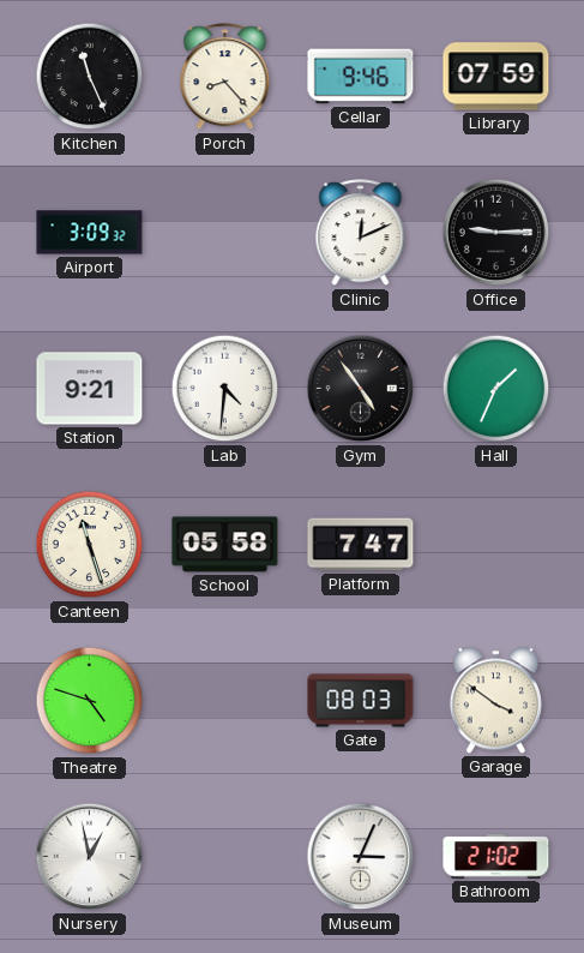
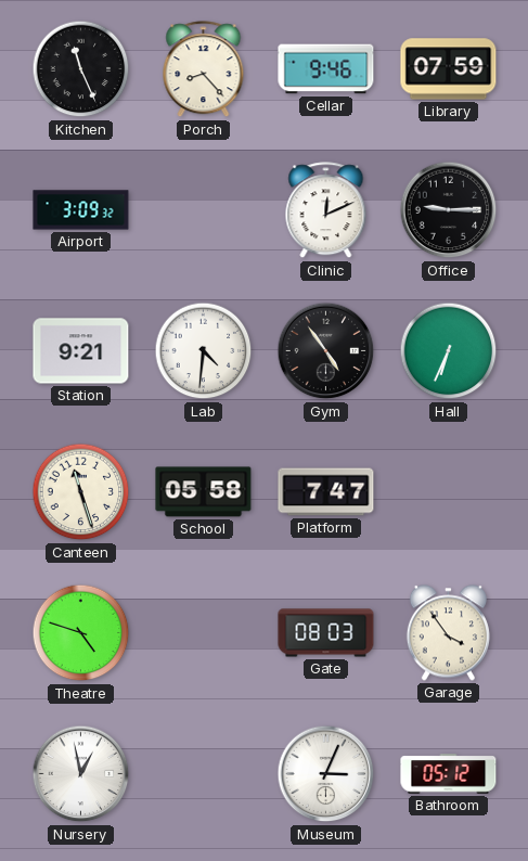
Hall: 1:34 -> 6:34
Garage: 3:51 -> 3:54
Bathroom: 21:02 -> 05:12
